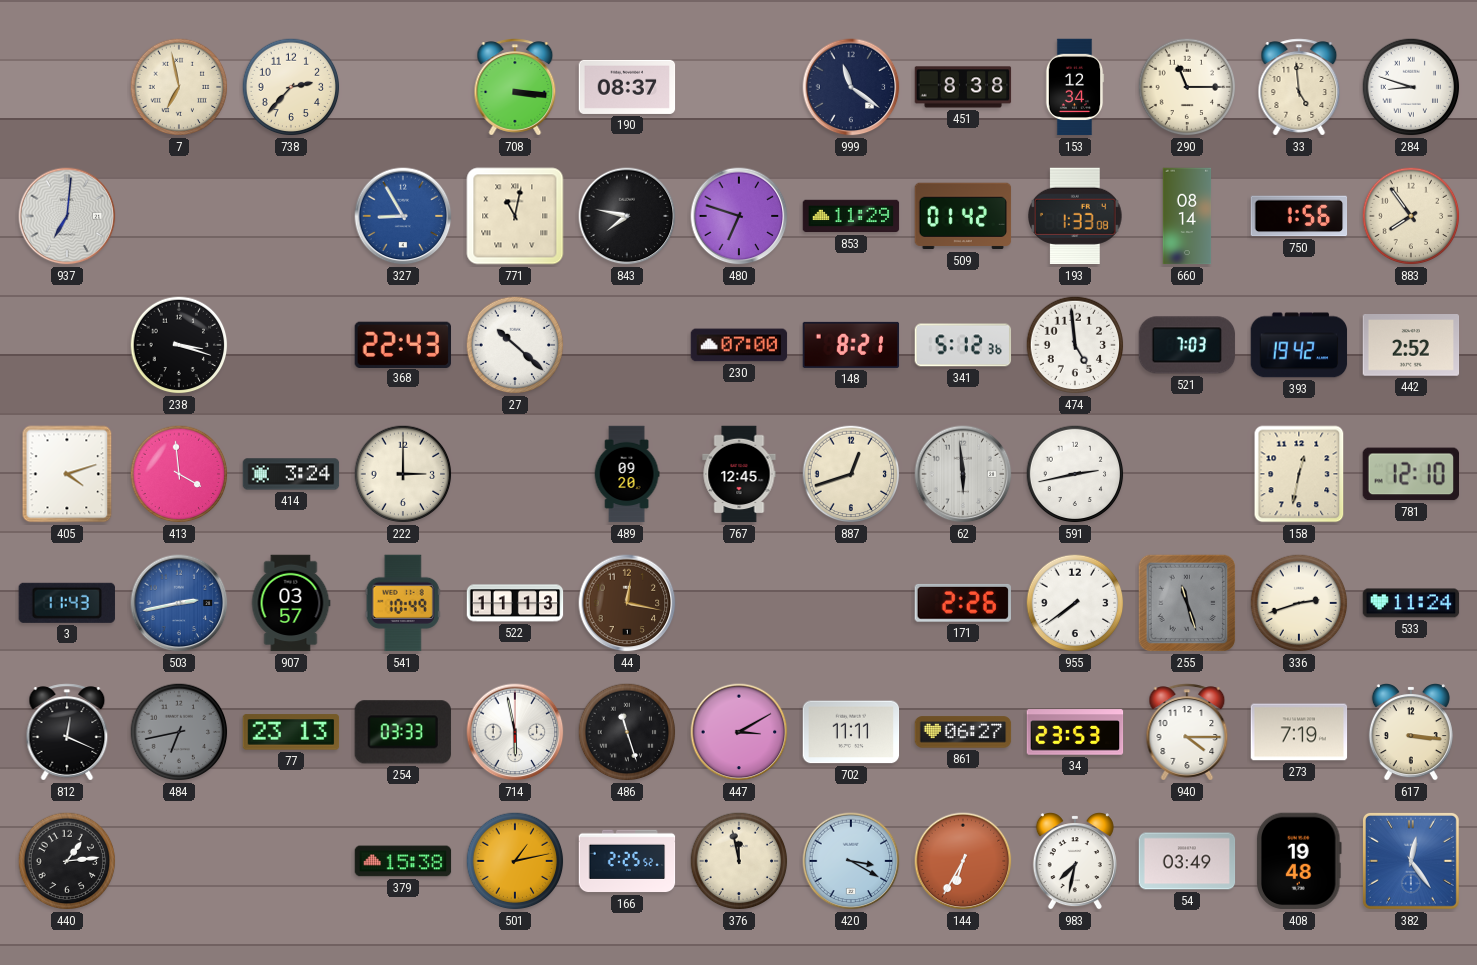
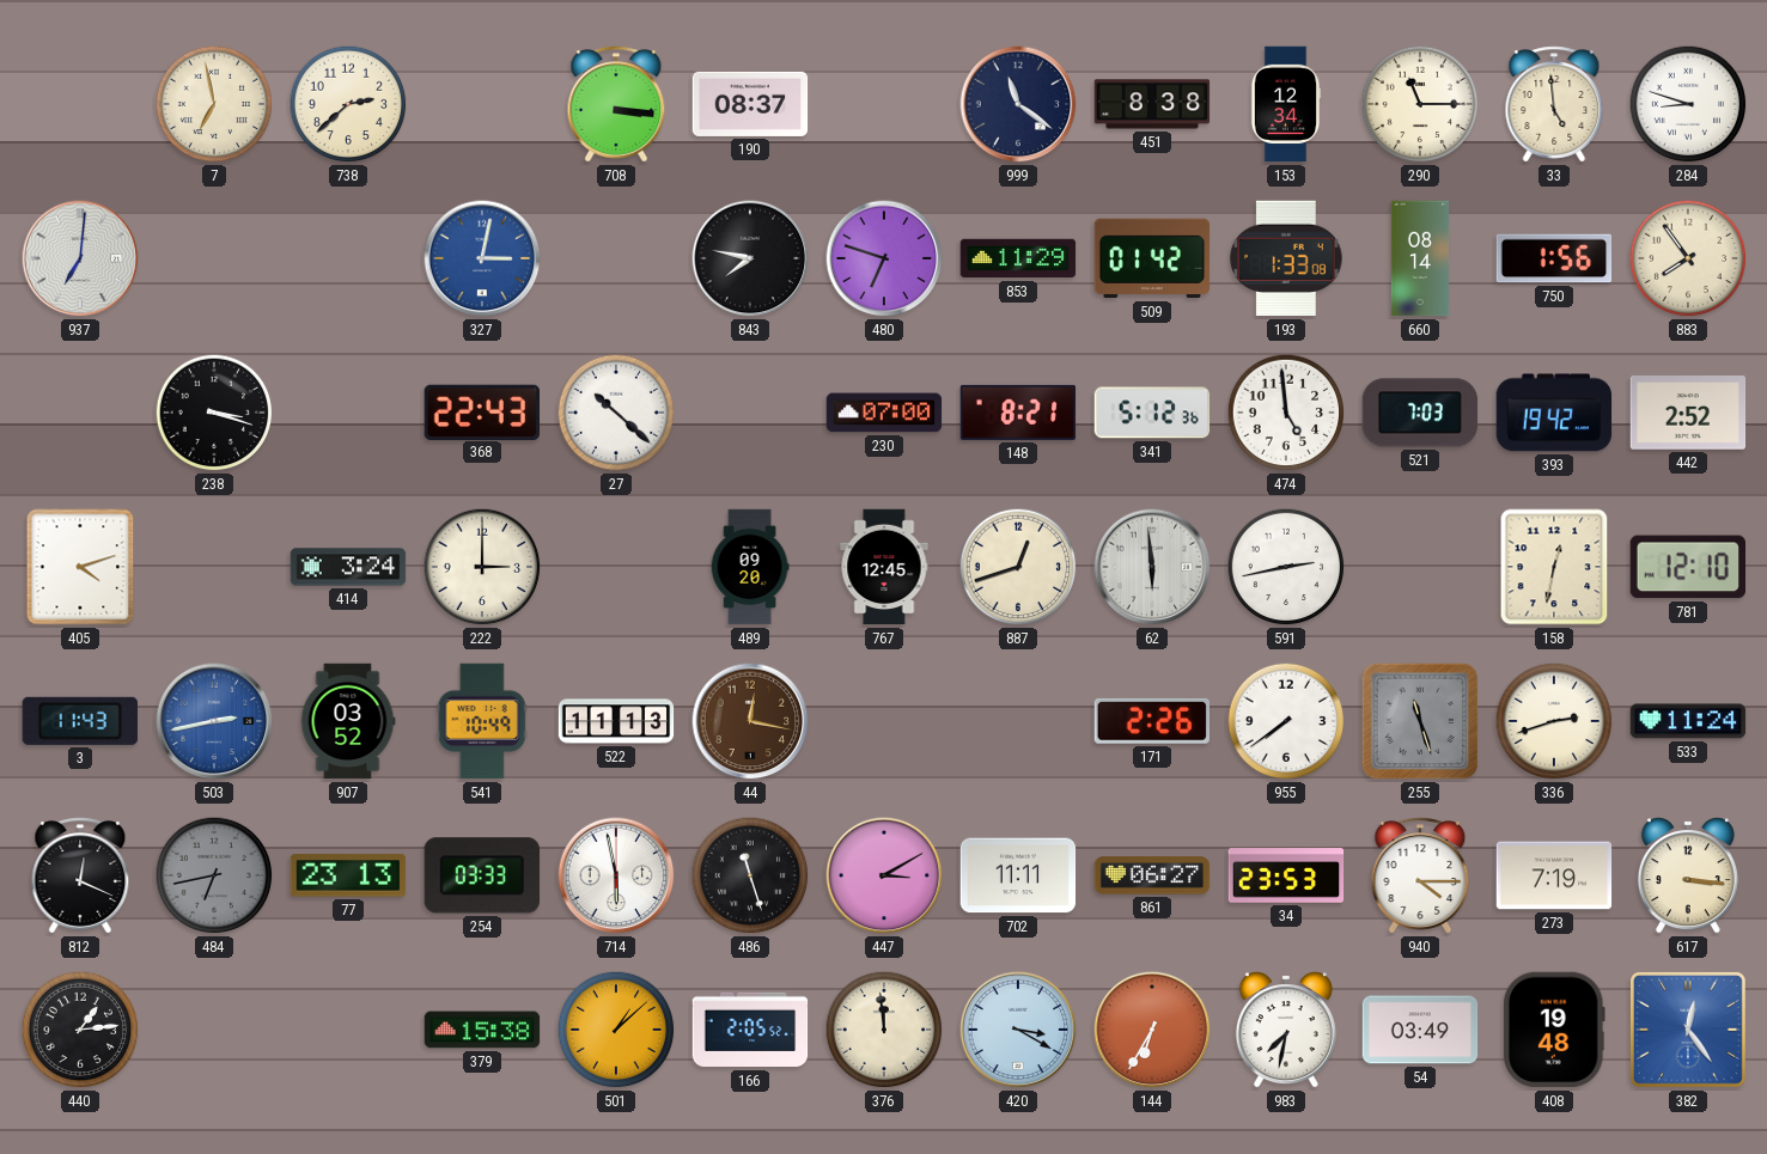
738: 2:37 -> 2:38
327: 8:55 -> 3:02
771: 11:02 -> none
413: 3:59 -> none
907: 03:57 -> 03:52
501: 1:13 -> 1:08
166: 2:25 -> 2:05
376: 11:58 -> 11:59
